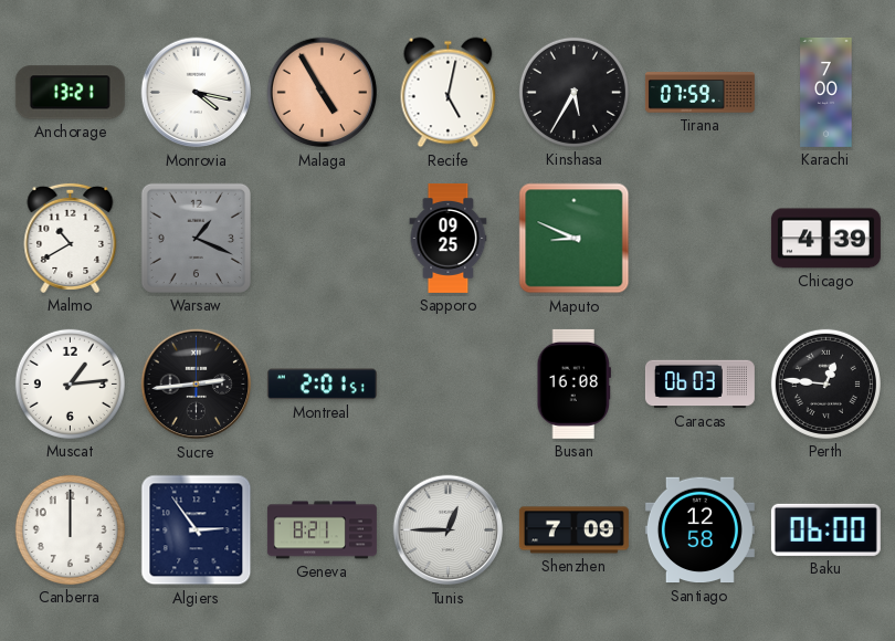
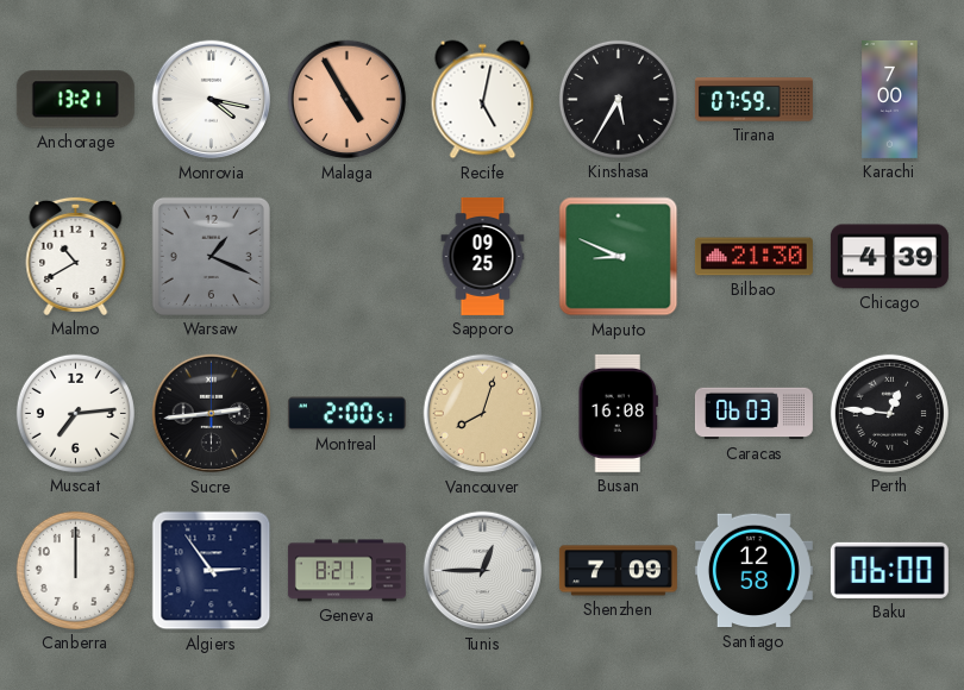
Bilbao: none -> 21:30
Muscat: 1:14 -> 7:14
Montreal: 2:01 -> 2:00
Vancouver: none -> 8:03
